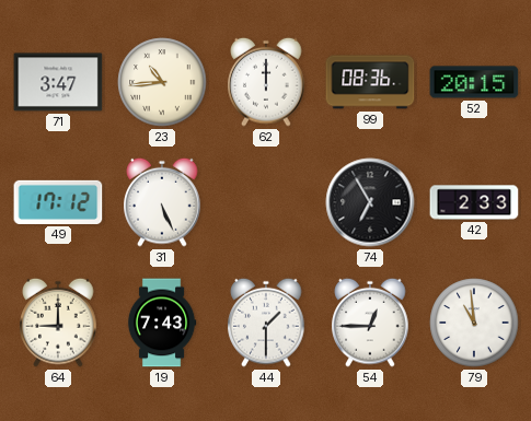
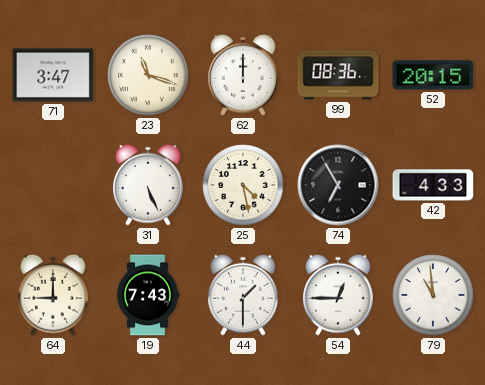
23: 10:44 -> 11:18
49: 17:12 -> none
25: none -> 4:28
42: 2:33 -> 4:33
